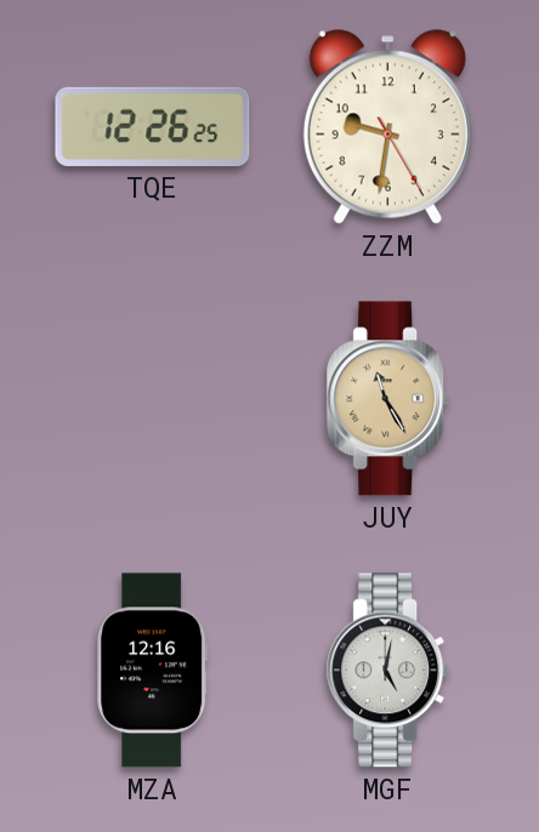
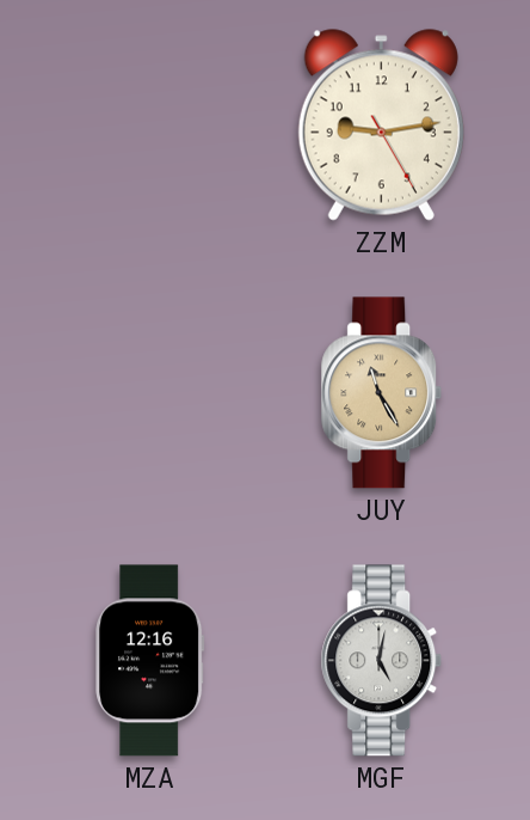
TQE: 12:26 -> none
ZZM: 9:31 -> 9:13
